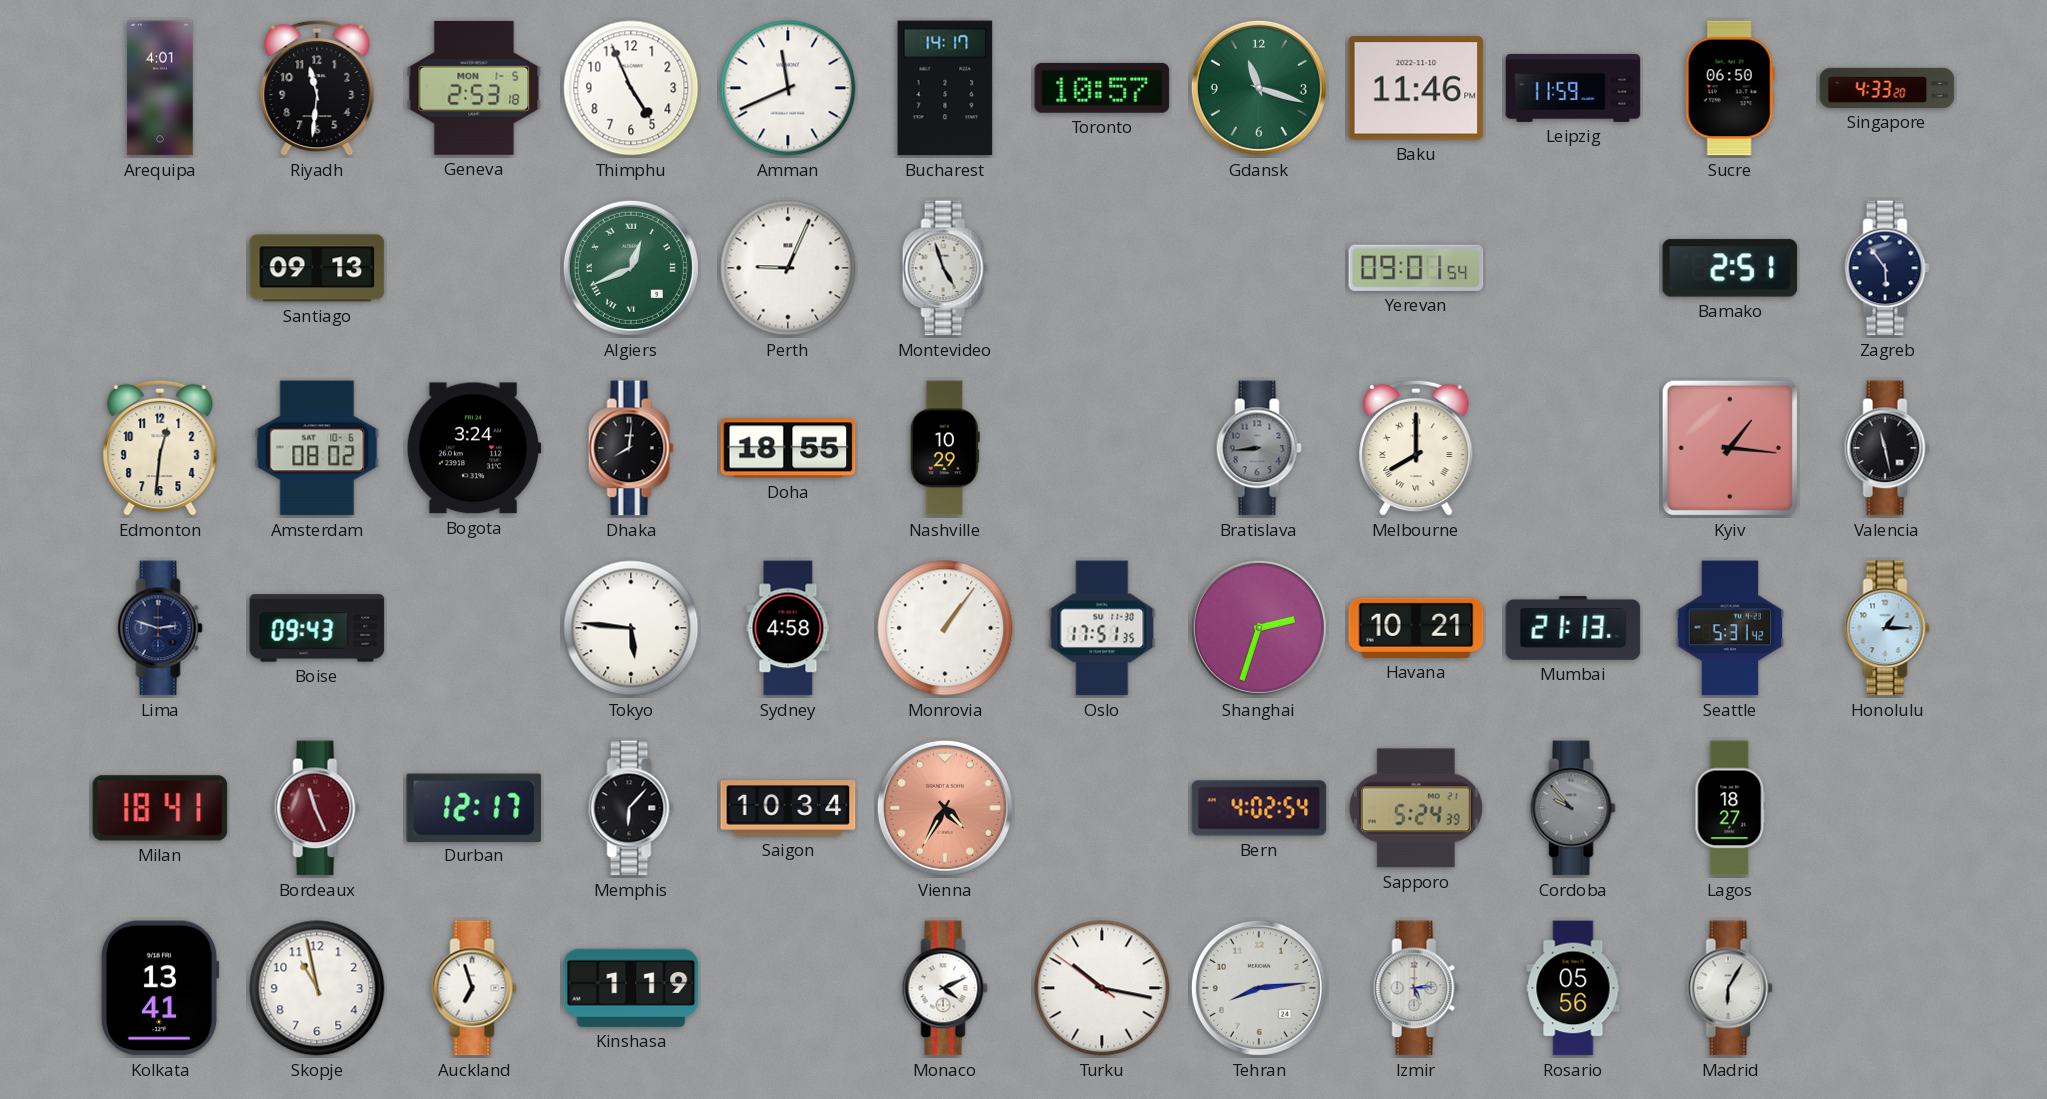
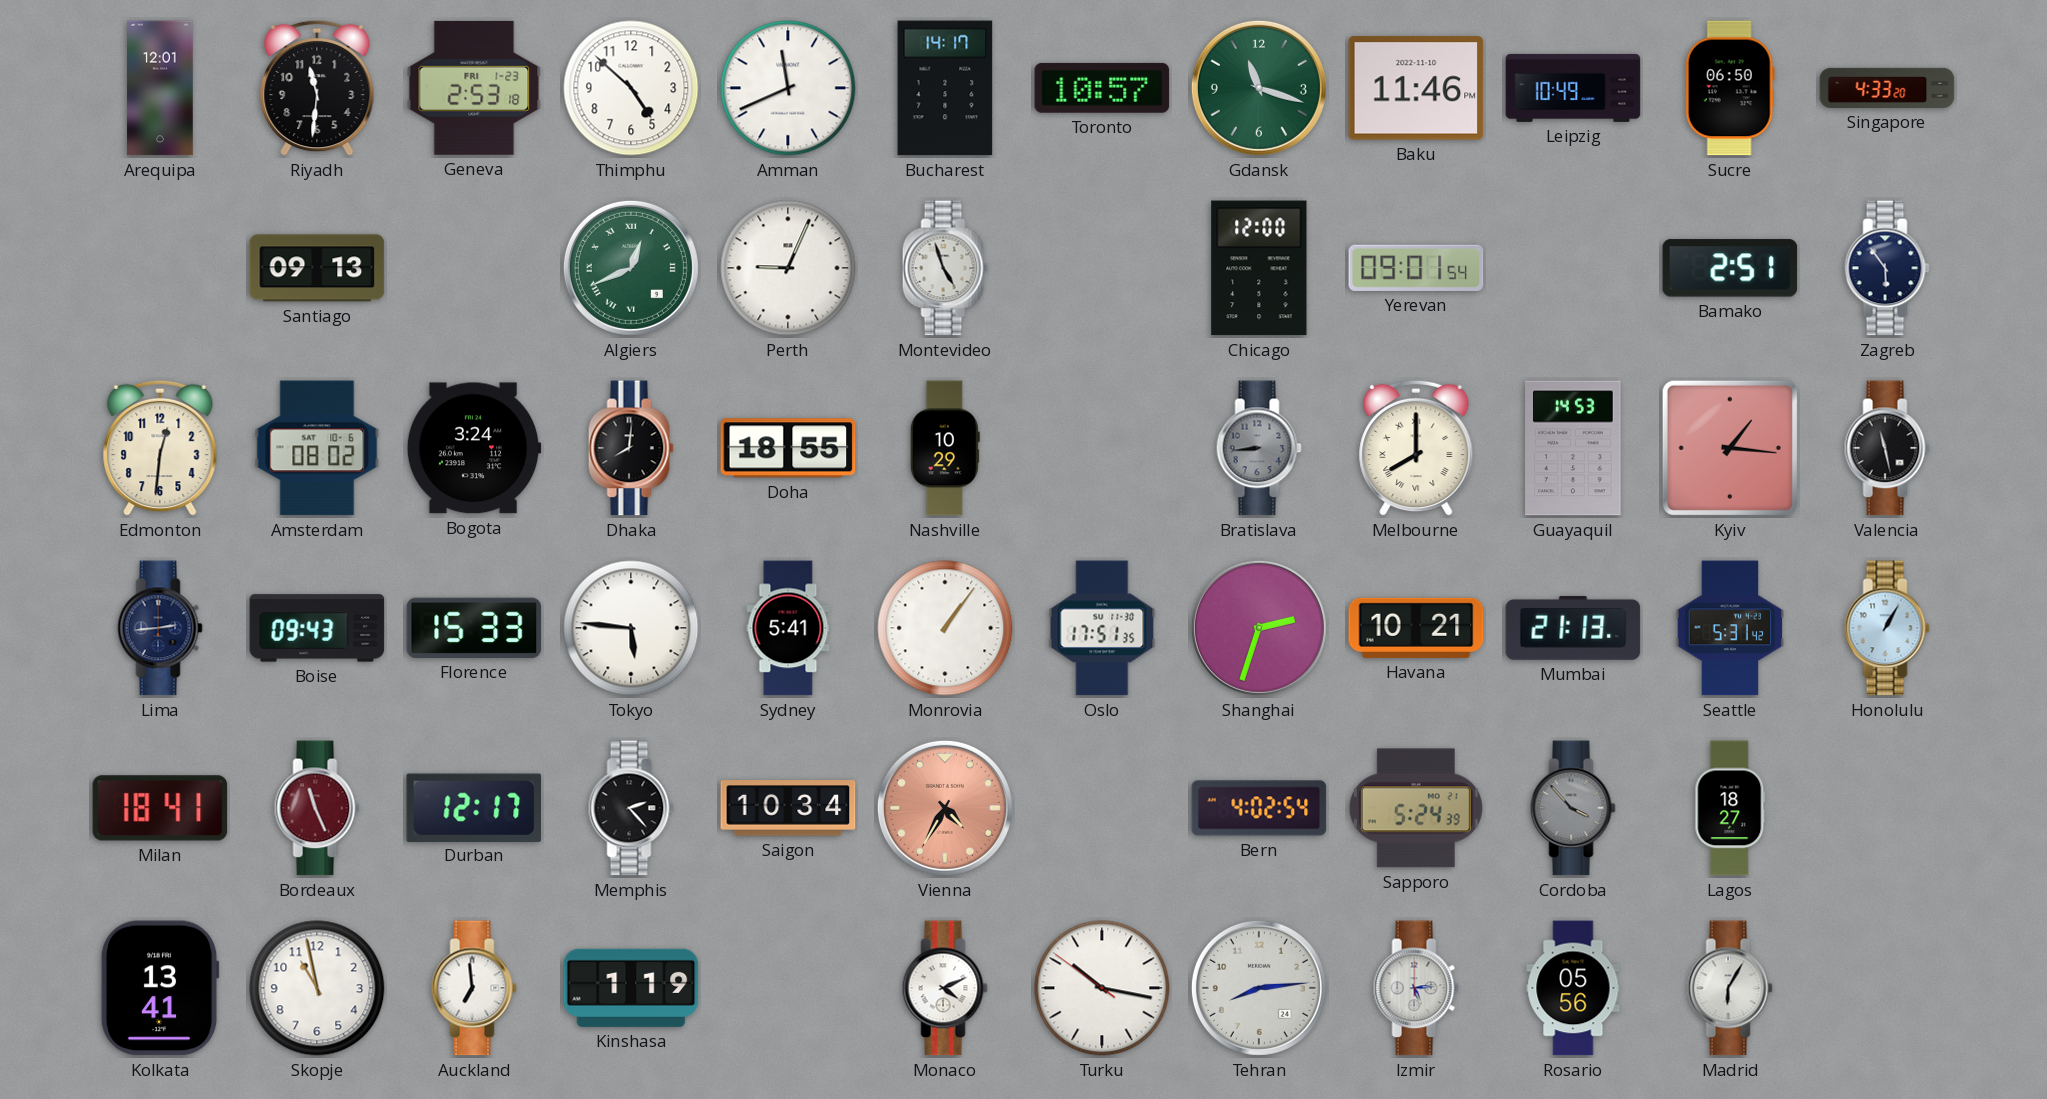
Arequipa: 4:01 -> 12:01
Geneva date: MON 1-5 -> FRI 1-23
Thimphu: 4:56 -> 4:52
Leipzig: 11:59 -> 10:49
Chicago: none -> 12:00
Guayaquil: none -> 14:53
Lima: 2:48 -> 2:44
Florence: none -> 15:33
Sydney: 4:58 -> 5:41
Honolulu: 1:15 -> 1:05
Memphis: 6:07 -> 2:23
Cordoba: 9:53 -> 3:53
Auckland: 6:57 -> 6:59
